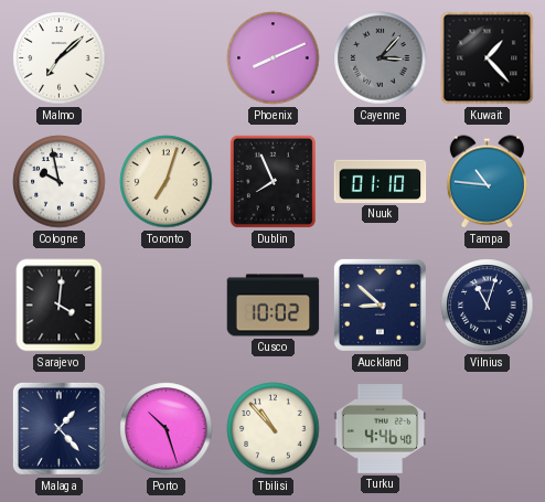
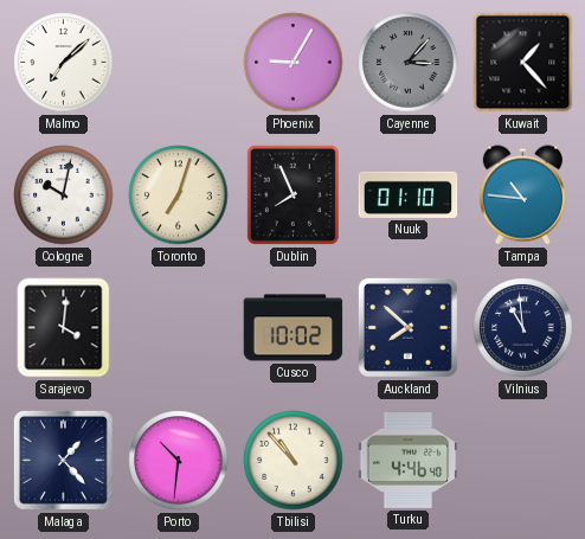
Phoenix: 8:11 -> 9:05
Cologne: 9:58 -> 10:02
Auckland: 8:52 -> 7:52
Vilnius: 11:03 -> 10:59
Porto: 10:27 -> 10:31
